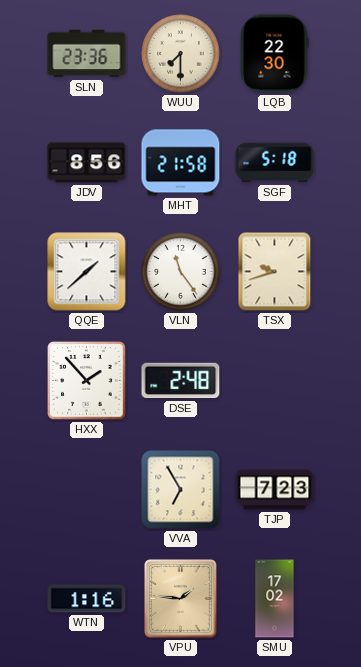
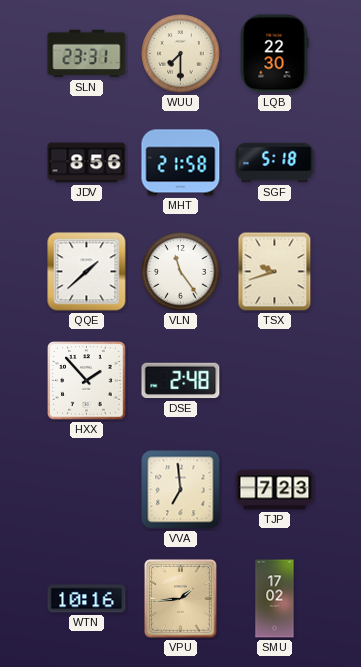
SLN: 23:36 -> 23:31
VVA: 6:55 -> 6:59
WTN: 1:16 -> 10:16
VPU: 1:46 -> 1:44
